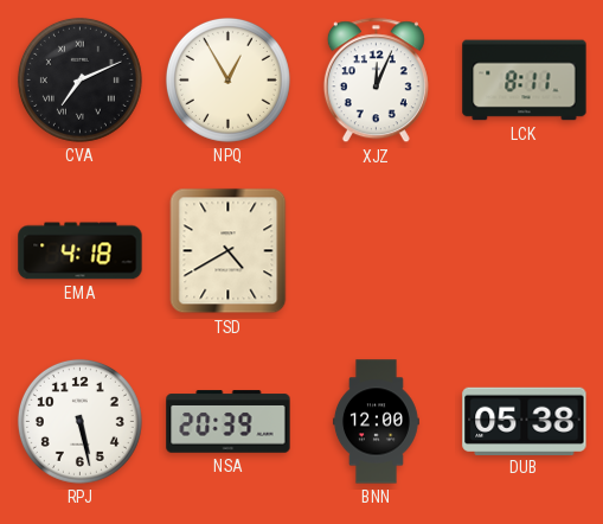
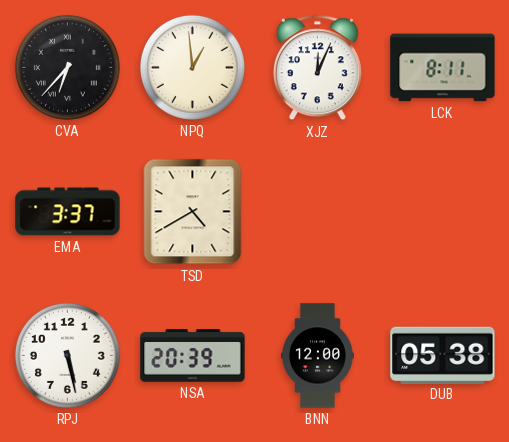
CVA: 7:11 -> 6:37
NPQ: 12:55 -> 12:59
EMA: 4:18 -> 3:37
